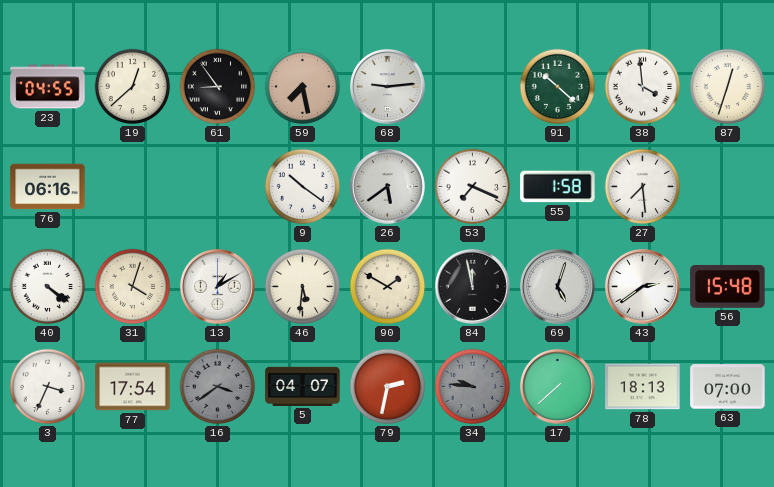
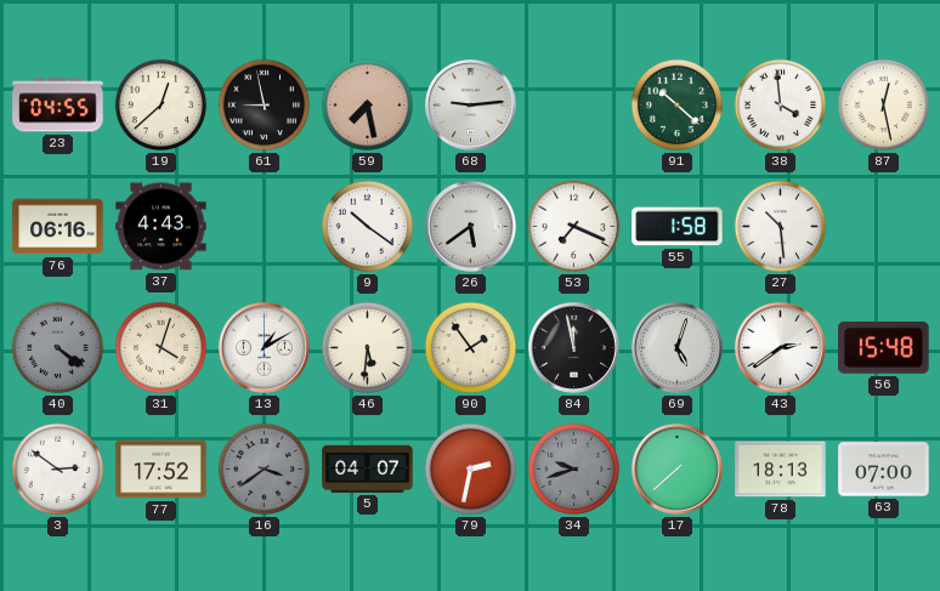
61: 8:54 -> 8:58
87: 12:33 -> 12:28
37: none -> 4:43
27: 7:29 -> 10:29
40 dial: white -> grey
90: 1:50 -> 1:54
3: 3:34 -> 2:51
77: 17:54 -> 17:52
34: 9:46 -> 9:42
